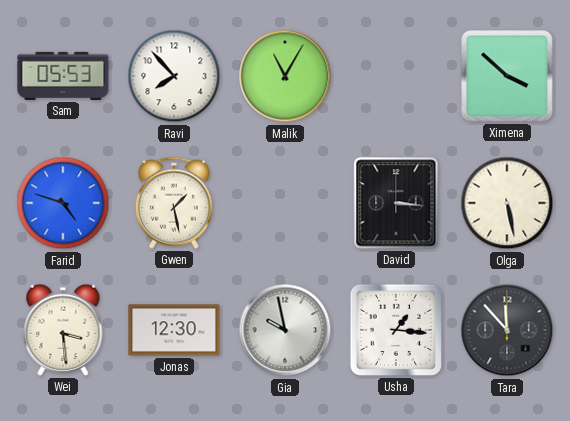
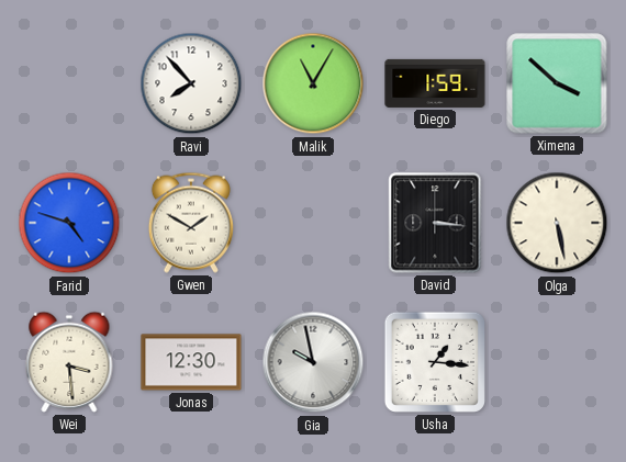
Sam: 05:53 -> none
Diego: none -> 1:59
Gwen: 1:28 -> 1:50
Tara: 11:53 -> none
